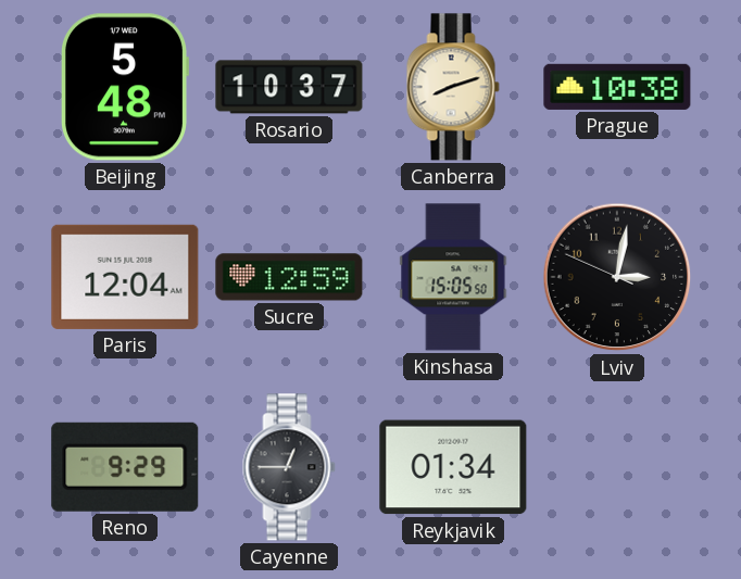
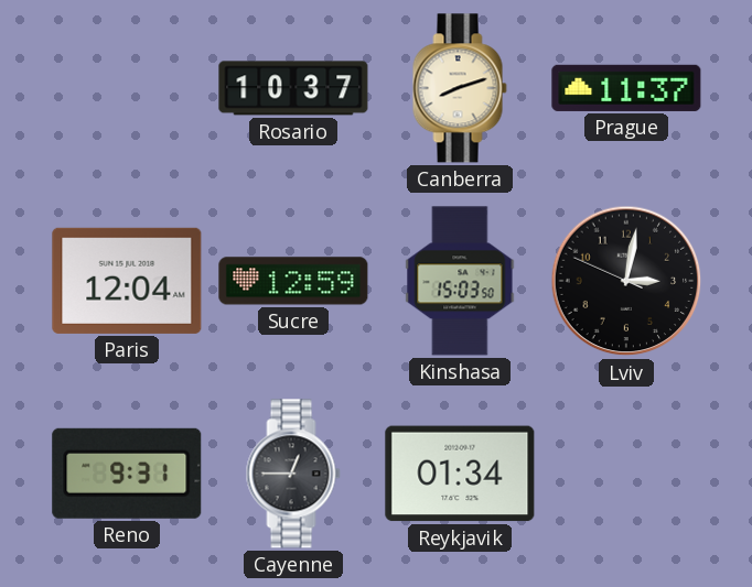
Beijing: 5:48 -> none
Prague: 10:38 -> 11:37
Kinshasa: 15:05 -> 15:03
Reno: 9:29 -> 9:31
